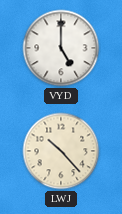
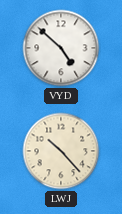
VYD: 5:00 -> 4:52
